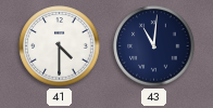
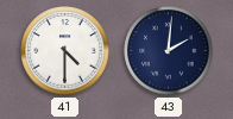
43: 11:01 -> 2:01
